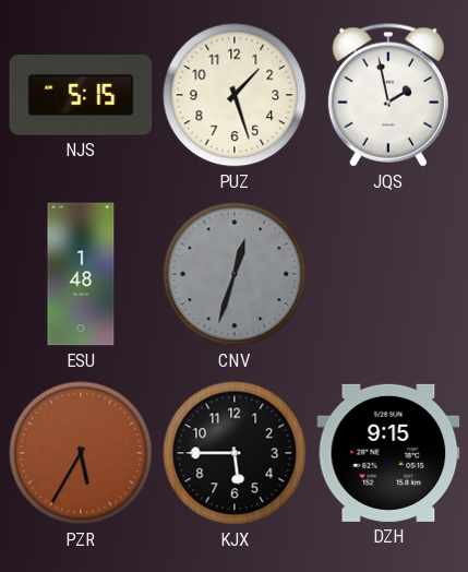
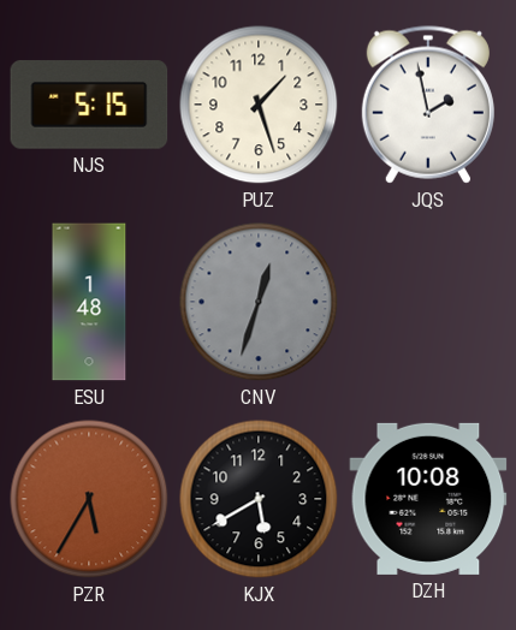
KJX: 5:45 -> 5:40
DZH: 9:15 -> 10:08
